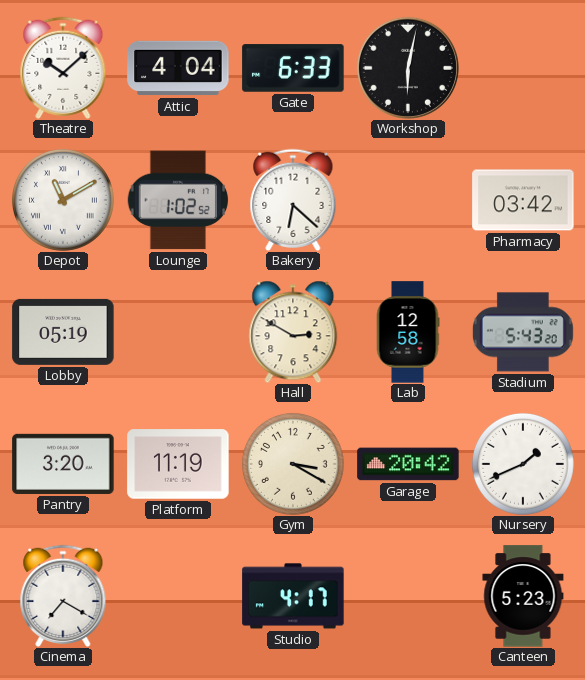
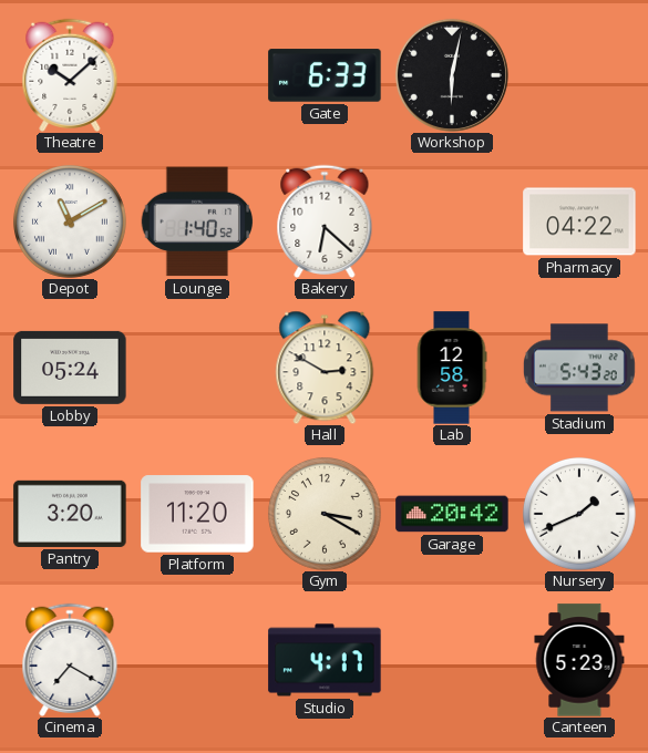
Attic: 4:04 -> none
Lounge: 1:02 -> 1:40
Pharmacy: 03:42 -> 04:22
Lobby: 05:19 -> 05:24
Platform: 11:19 -> 11:20
